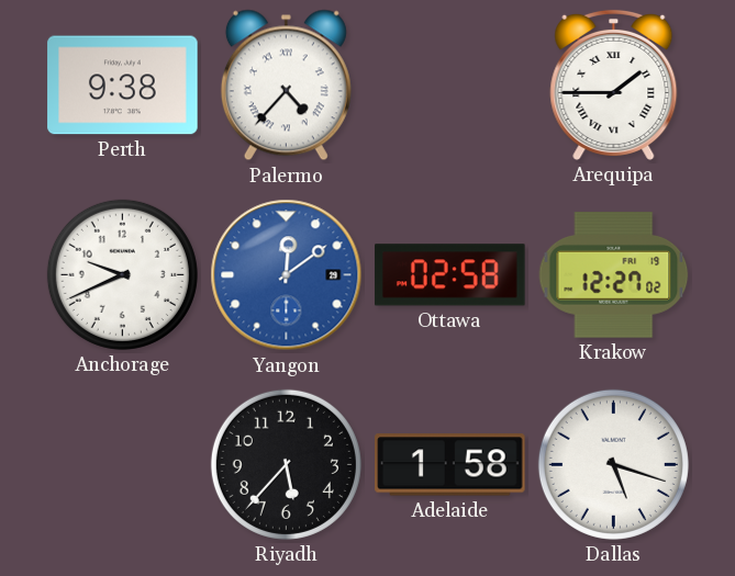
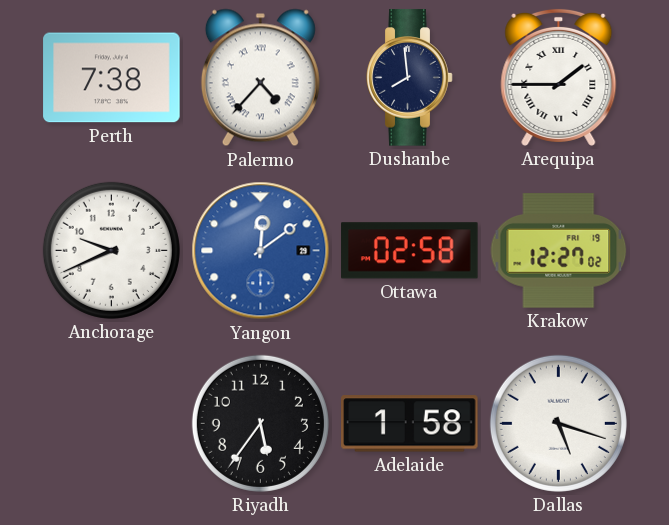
Perth: 9:38 -> 7:38
Dushanbe: none -> 7:59
Riyadh: 5:37 -> 5:36
